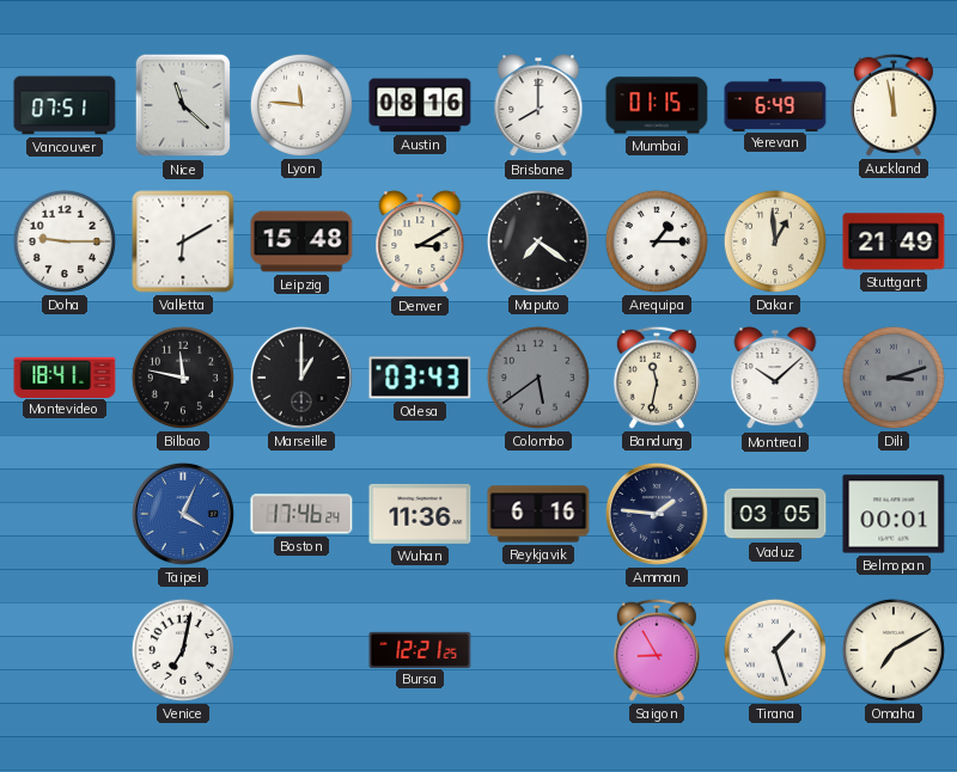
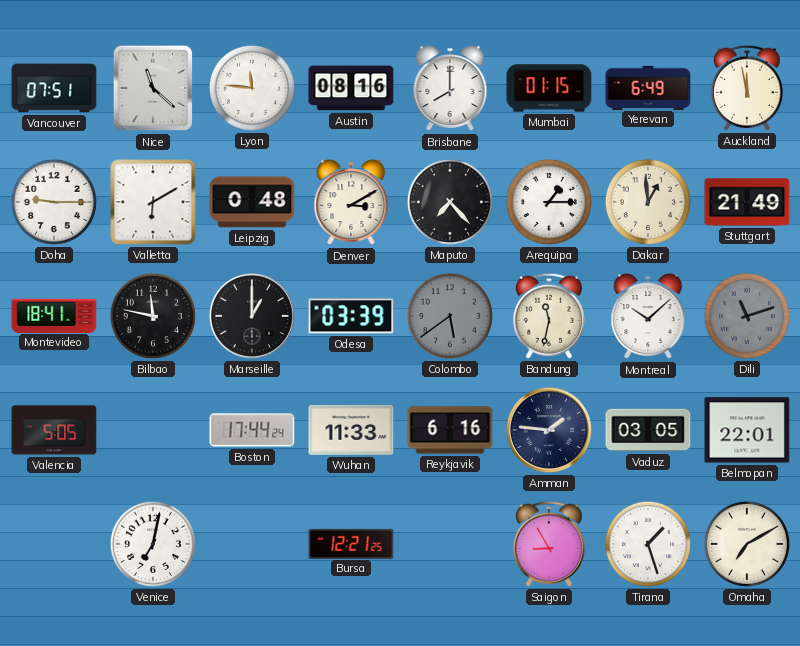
Leipzig: 15:48 -> 0:48
Maputo: 7:21 -> 7:23
Odesa: 03:43 -> 03:39
Dili: 3:12 -> 11:12
Valencia: none -> 5:05
Taipei: 4:04 -> none
Boston: 17:46 -> 17:44
Wuhan: 11:36 -> 11:33
Belmopan: 00:01 -> 22:01
